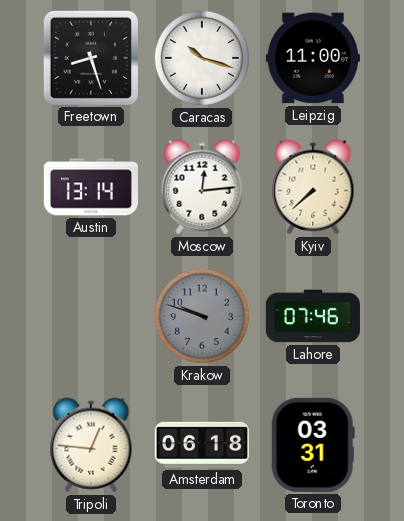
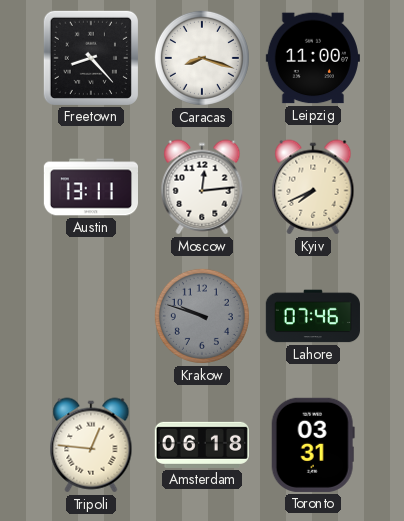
Freetown: 8:27 -> 8:23
Caracas: 10:18 -> 8:18
Austin: 13:14 -> 13:11
Kyiv: 7:38 -> 7:41
